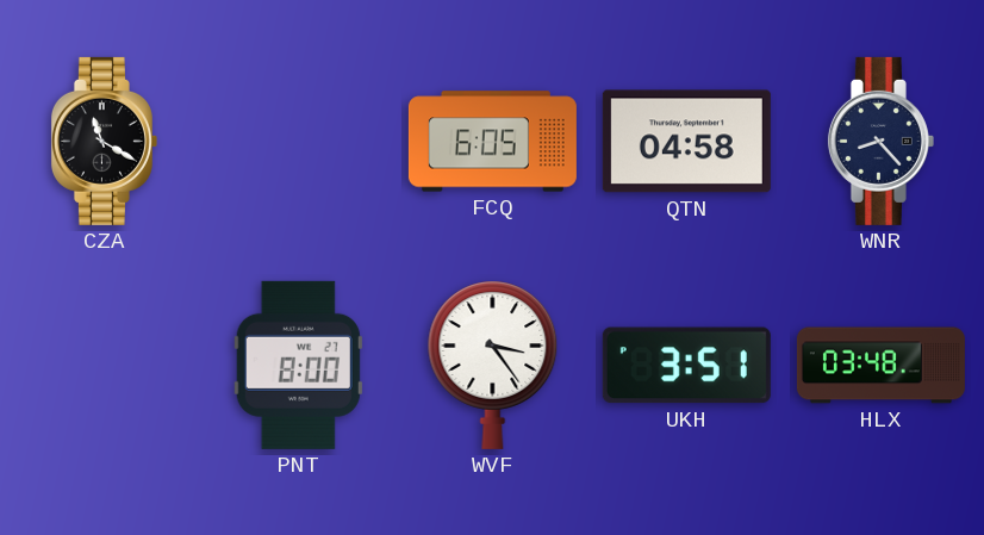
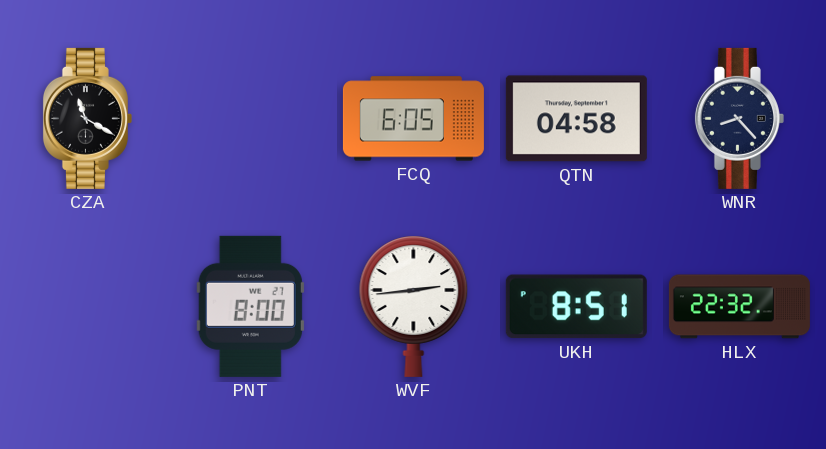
WVF: 3:24 -> 2:44
UKH: 3:51 -> 8:51
HLX: 03:48 -> 22:32
